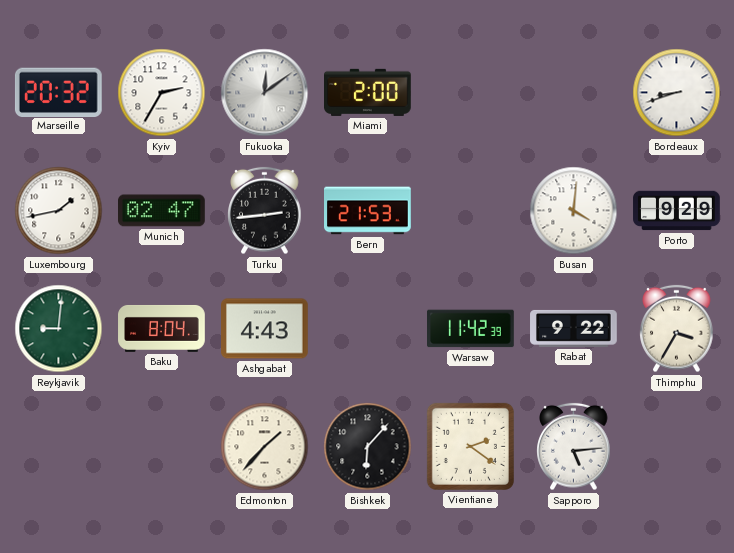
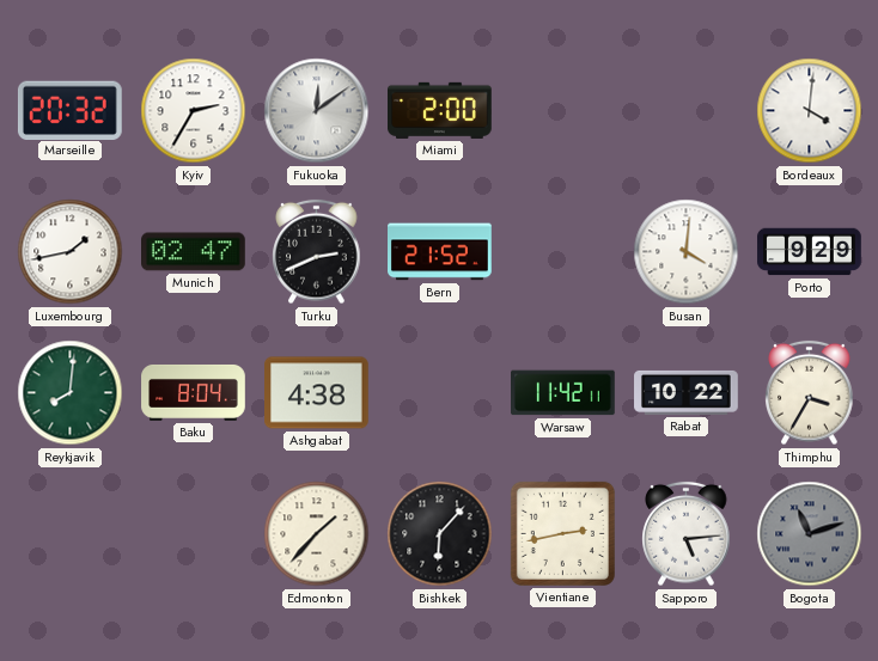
Bordeaux: 8:42 -> 4:01
Turku: 2:44 -> 2:41
Bern: 21:53 -> 21:52
Reykjavik: 9:01 -> 8:01
Ashgabat: 4:43 -> 4:38
Warsaw: 11:42:39 -> 11:42:11
Rabat: 9:22 -> 10:22
Vientiane: 2:21 -> 2:43
Bogota: none -> 11:12
